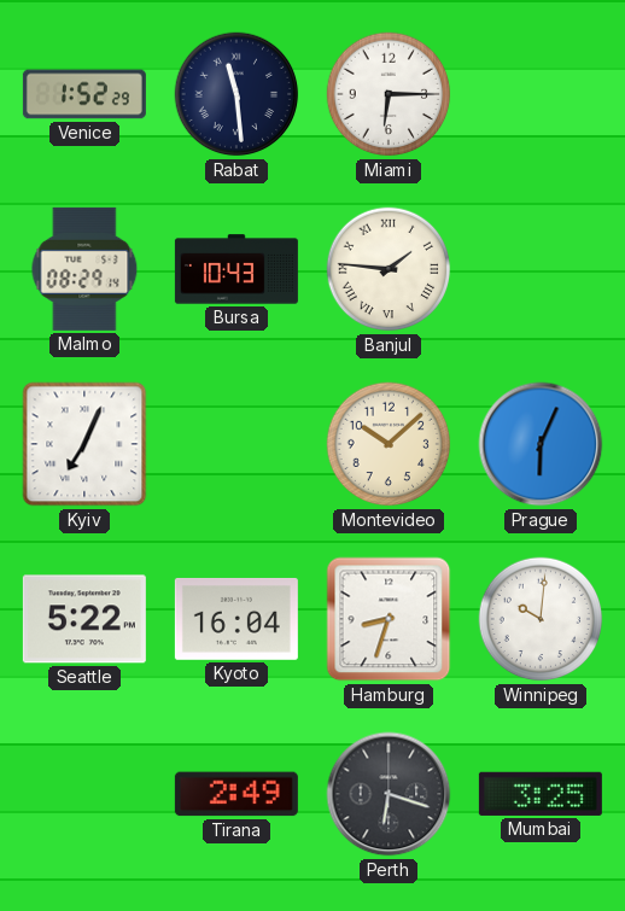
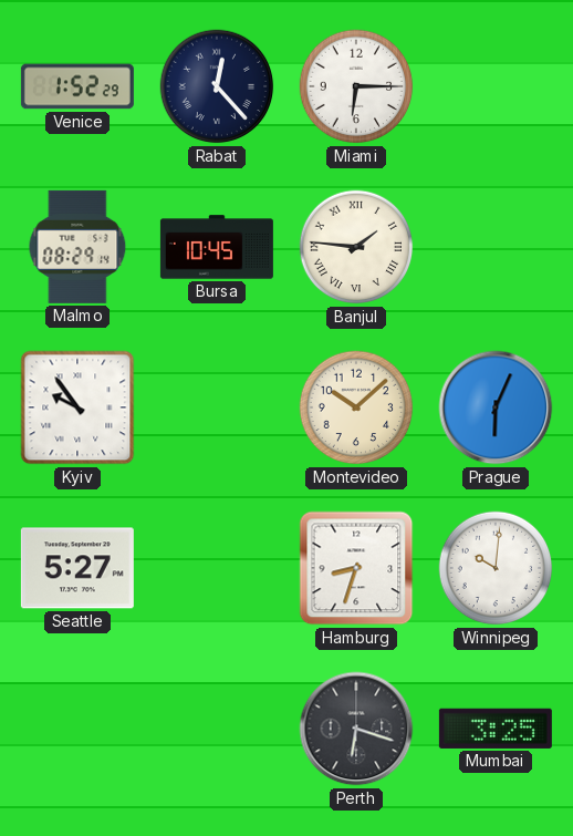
Rabat: 11:29 -> 12:23
Bursa: 10:43 -> 10:45
Kyiv: 7:04 -> 9:54
Seattle: 5:22 -> 5:27
Kyoto: 16:04 -> none
Tirana: 2:49 -> none
